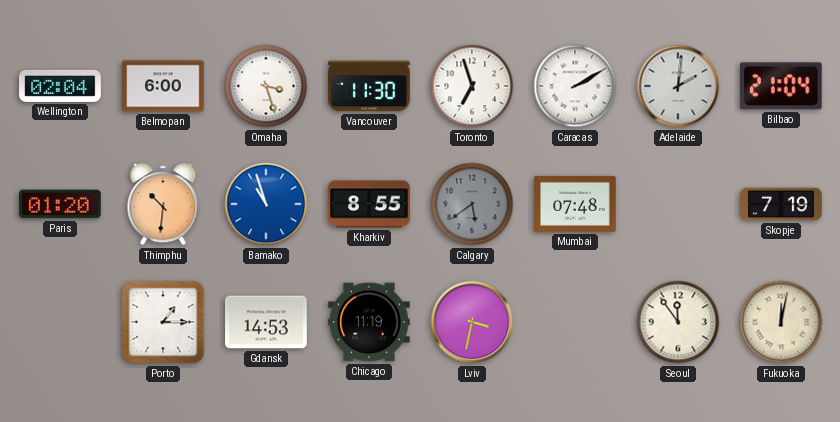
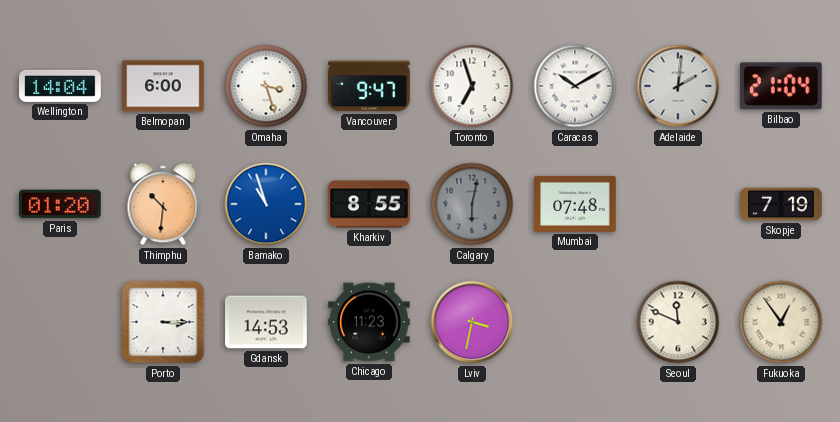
Wellington: 02:04 -> 14:04
Vancouver: 11:30 -> 9:47
Caracas: 2:10 -> 10:10
Calgary: 5:39 -> 6:02
Porto: 1:15 -> 3:15
Chicago: 11:19 -> 11:23
Seoul: 11:54 -> 11:49
Fukuoka: 12:02 -> 12:54
